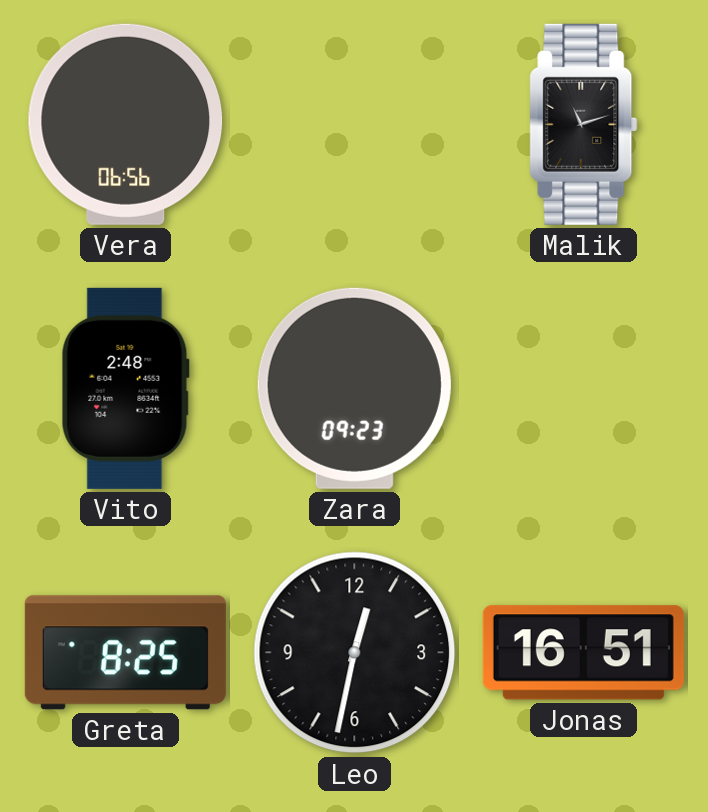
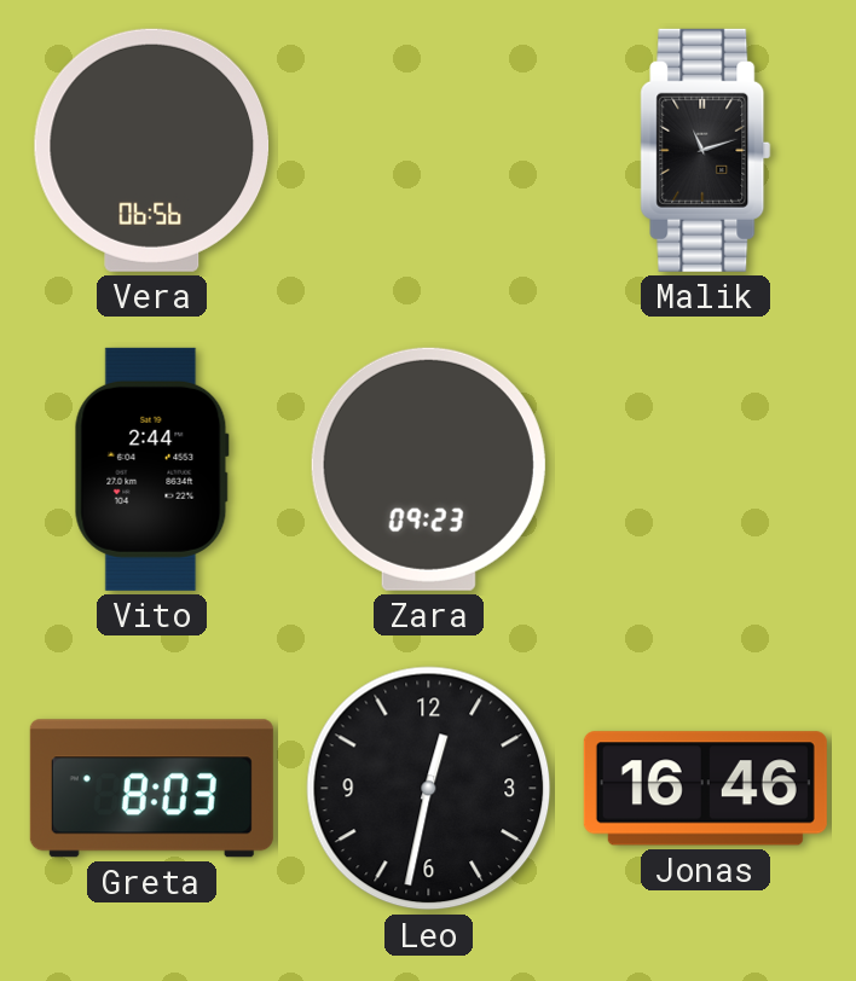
Vito: 2:48 -> 2:44
Greta: 8:25 -> 8:03
Jonas: 16:51 -> 16:46
